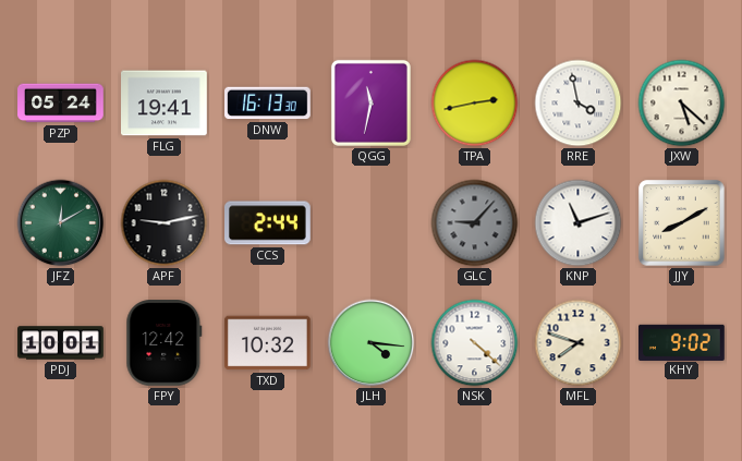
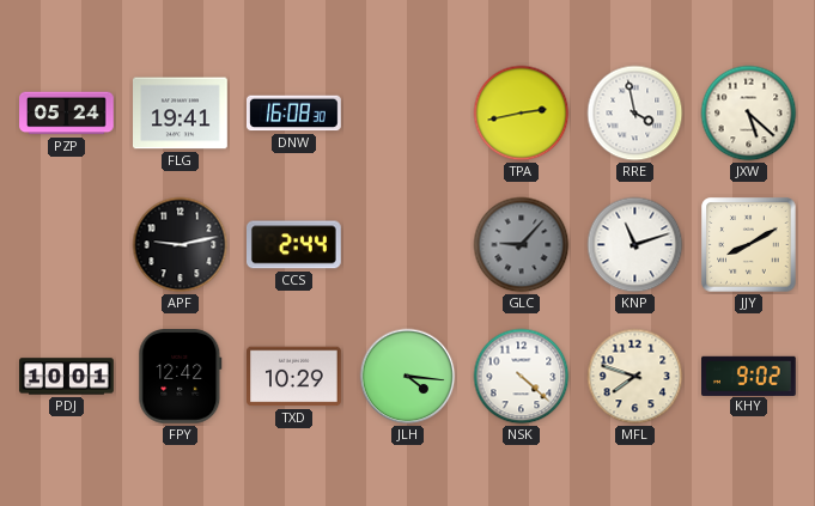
DNW: 16:13 -> 16:08
QGG: 11:32 -> none
JFZ: 12:10 -> none
TXD: 10:32 -> 10:29
